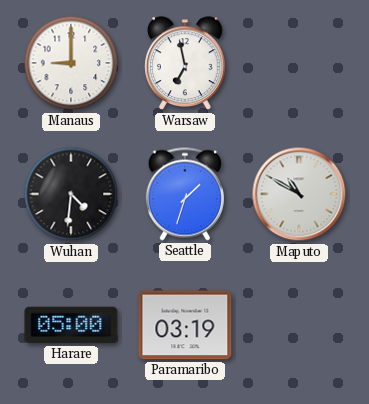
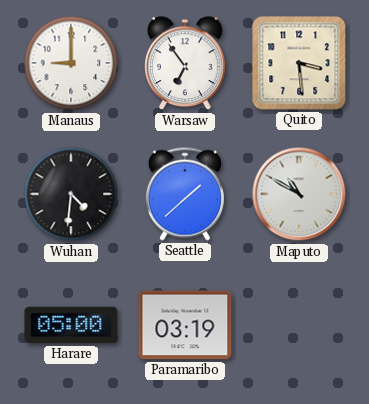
Warsaw: 6:58 -> 6:54
Quito: none -> 3:29
Seattle: 1:33 -> 1:38
